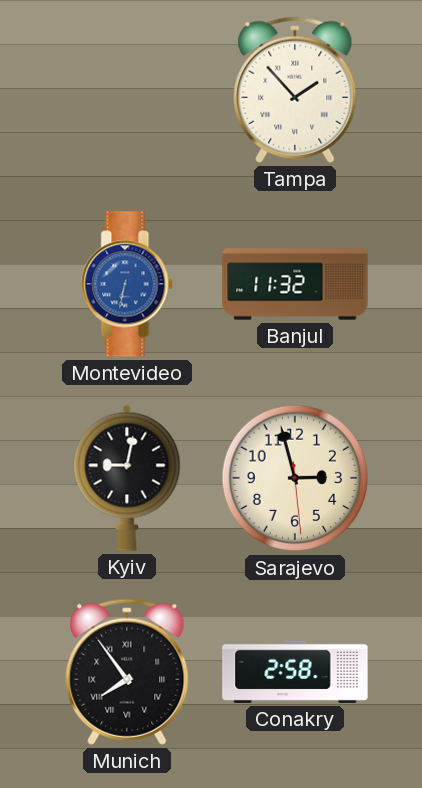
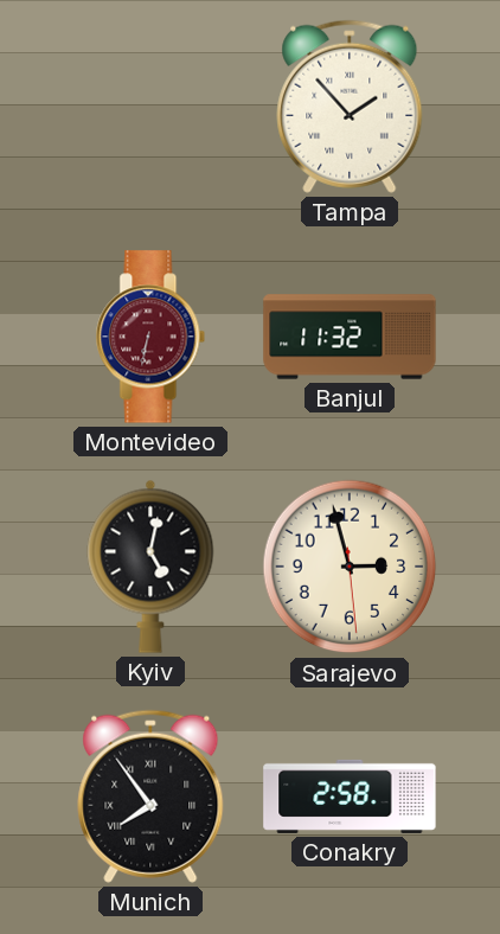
Montevideo dial: blue -> burgundy
Kyiv: 9:02 -> 5:02
